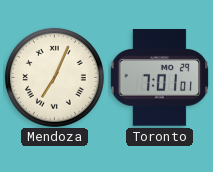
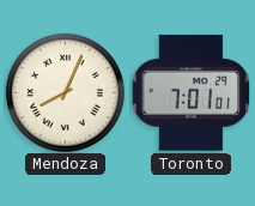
Mendoza: 7:04 -> 8:04
